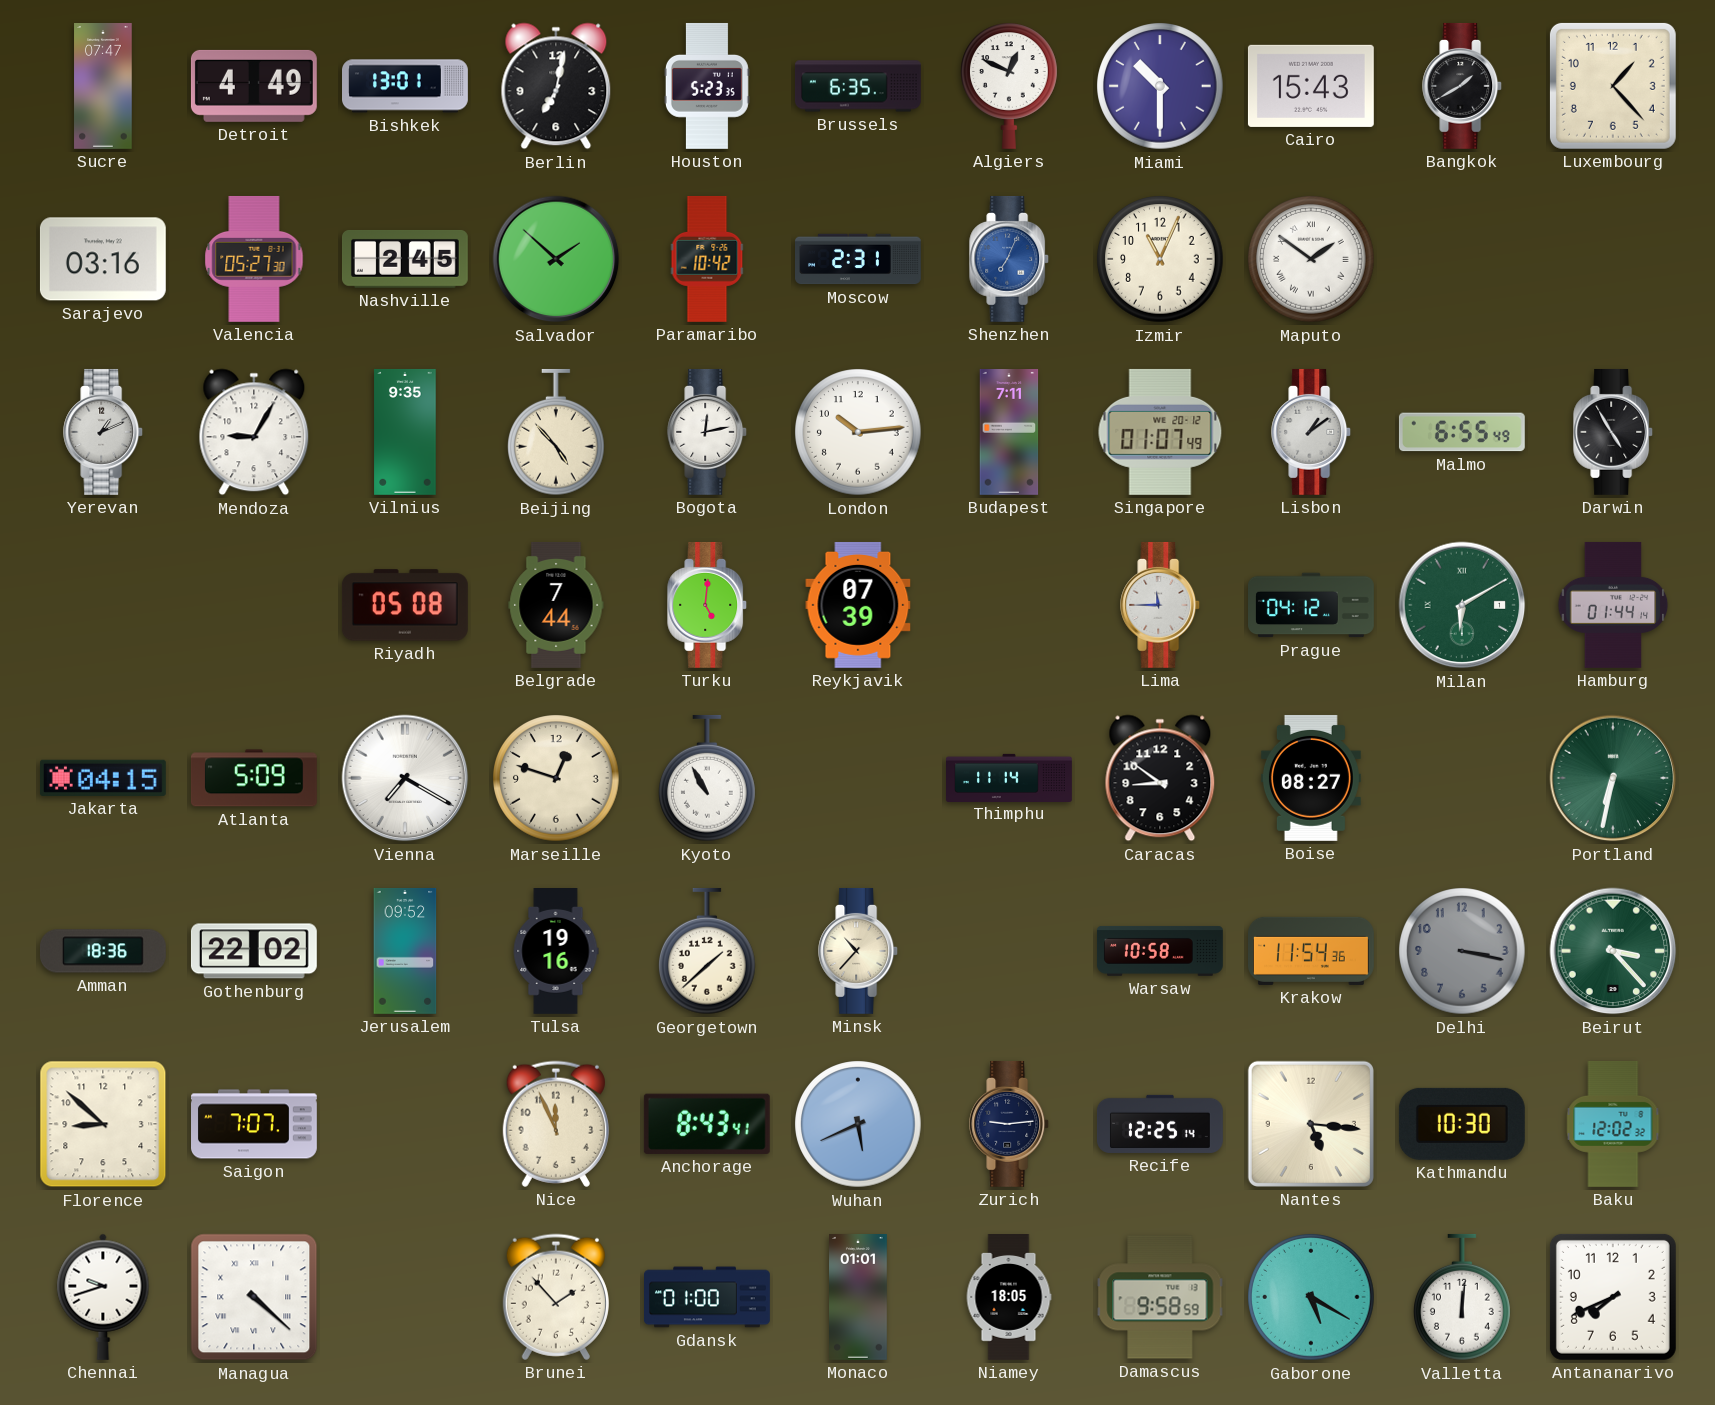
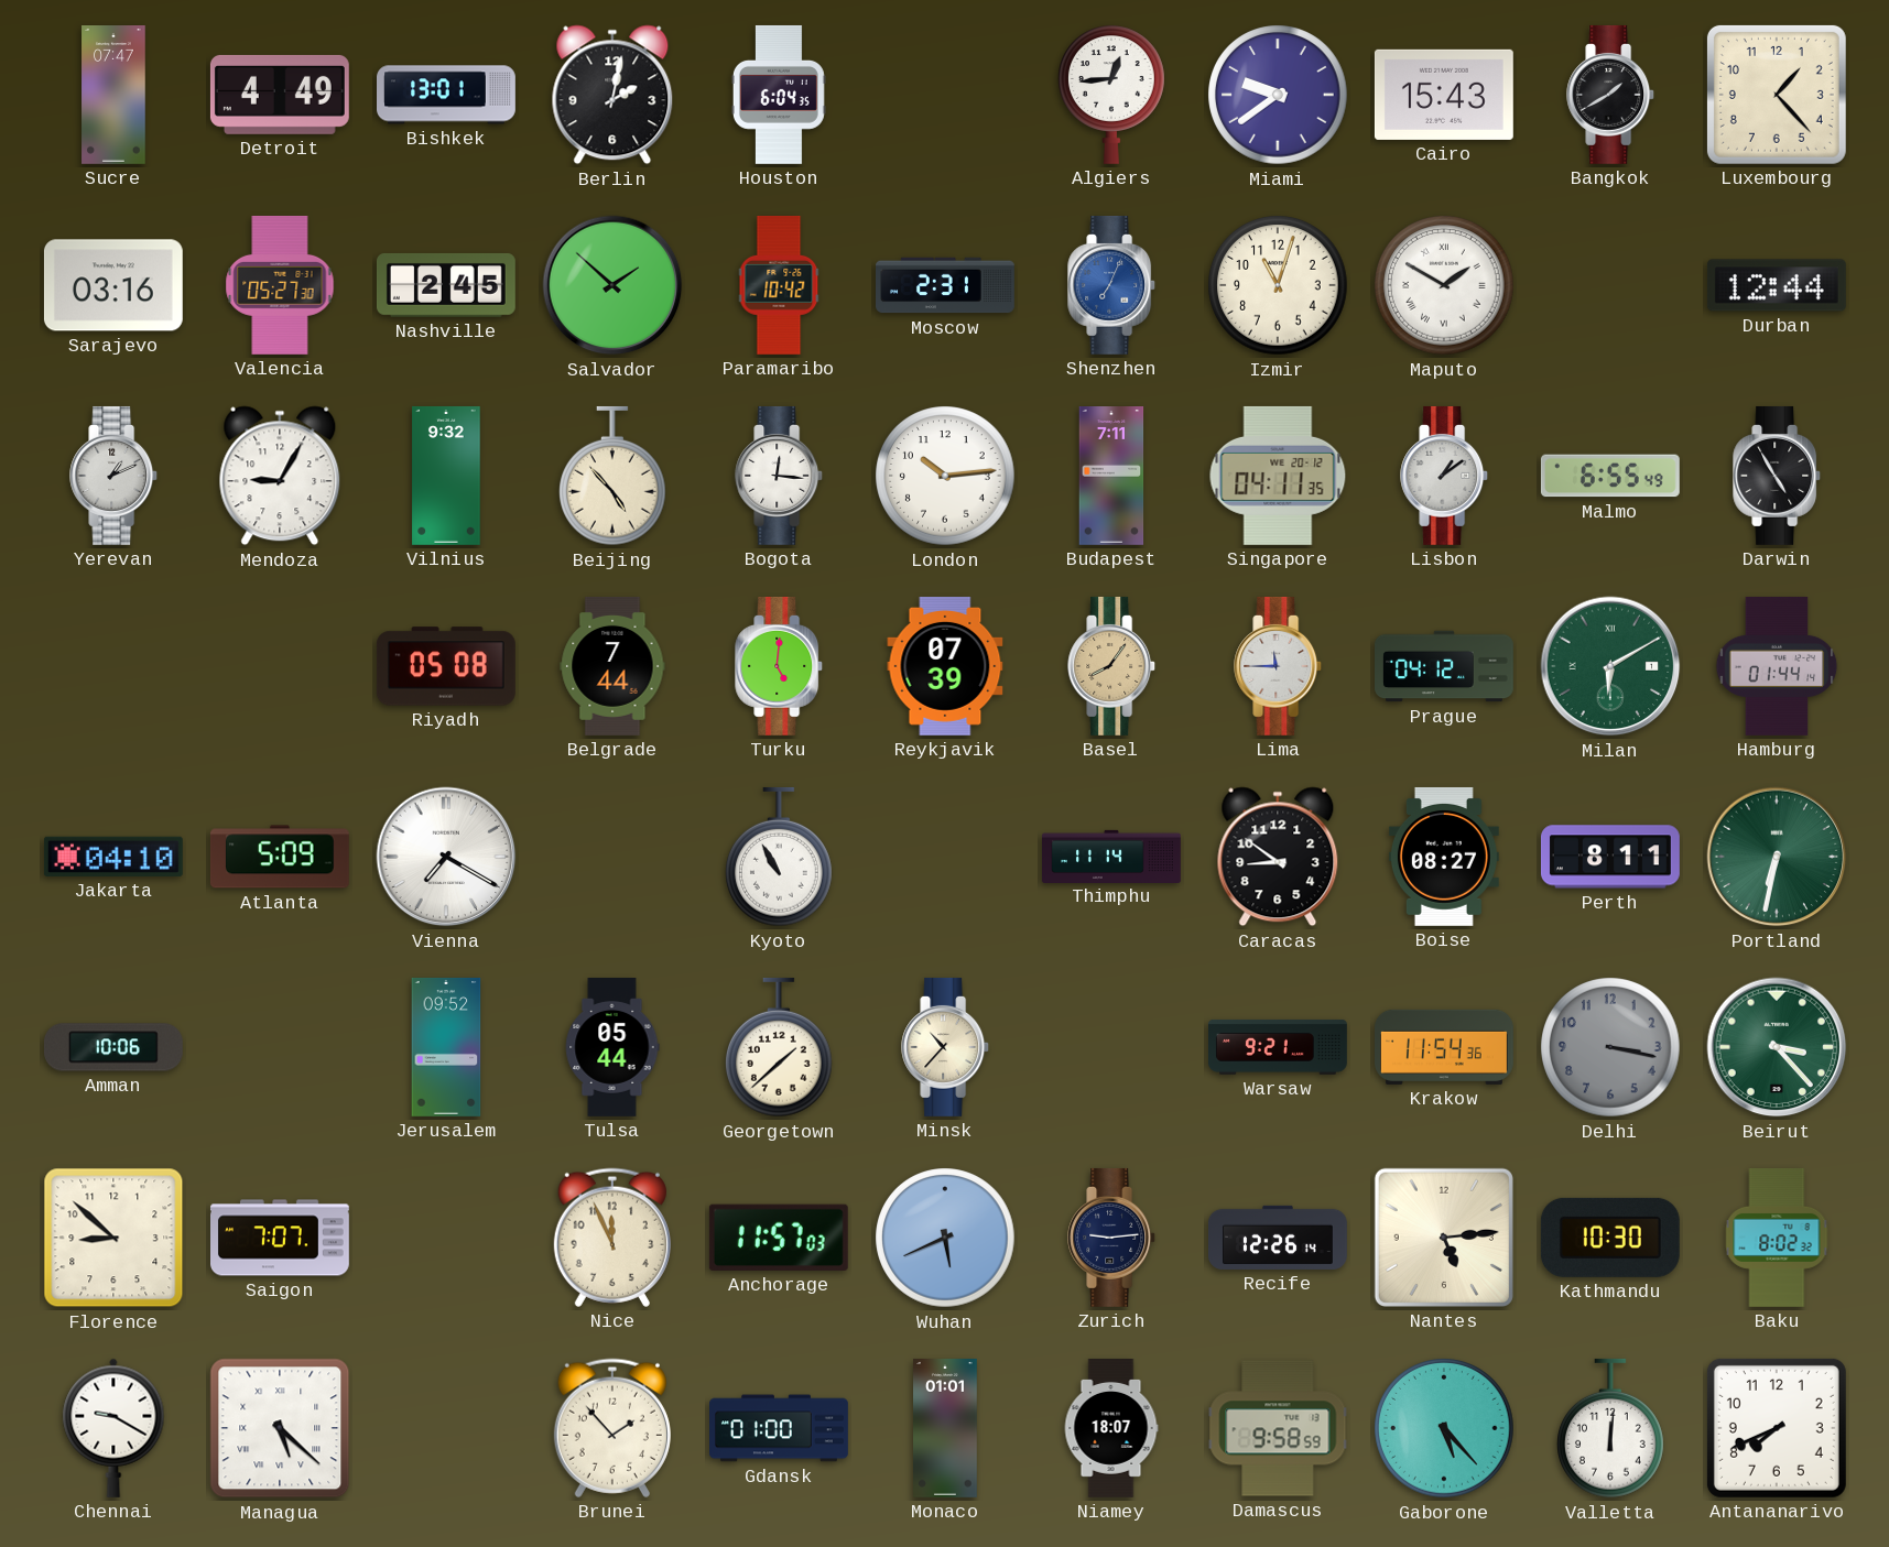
Berlin: 7:02 -> 2:02
Houston: 5:23 -> 6:04
Brussels: 6:35 -> none
Algiers: 12:49 -> 12:44
Miami: 10:30 -> 9:39
Izmir: 11:04 -> 11:03
Maputo: 1:51 -> 1:50
Durban: none -> 12:44
Vilnius: 9:35 -> 9:32
Bogota: 12:13 -> 12:16
Singapore: 01:07 -> 04:11
Basel: none -> 8:06
Jakarta: 04:15 -> 04:10
Marseille: 12:48 -> none
Perth: none -> 8:11
Amman: 18:36 -> 10:06
Gothenburg: 22:02 -> none
Tulsa: 19:16 -> 05:44
Warsaw: 10:58 -> 9:21
Anchorage: 8:43 -> 11:57
Recife: 12:25 -> 12:26
Nantes: 5:16 -> 5:14
Baku: 12:02 -> 8:02
Chennai: 9:42 -> 9:20
Managua: 4:22 -> 5:22
Niamey: 18:05 -> 18:07
Gaborone: 5:20 -> 5:23
